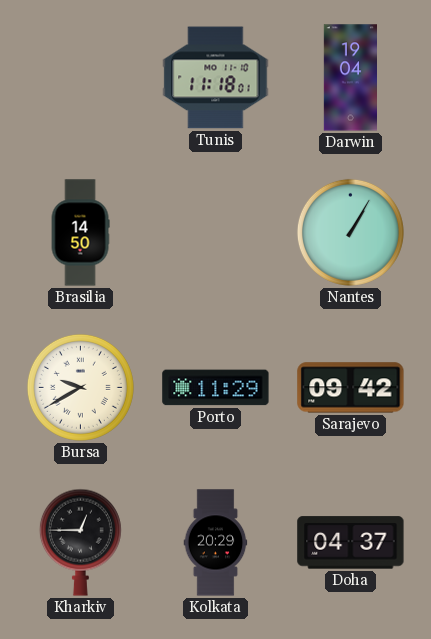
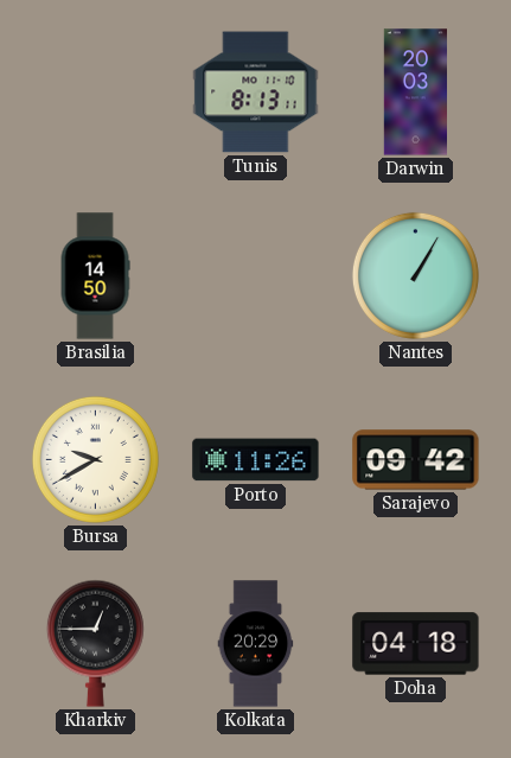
Tunis: 11:18 -> 8:13
Darwin: 19:04 -> 20:03
Porto: 11:29 -> 11:26
Doha: 04:37 -> 04:18
